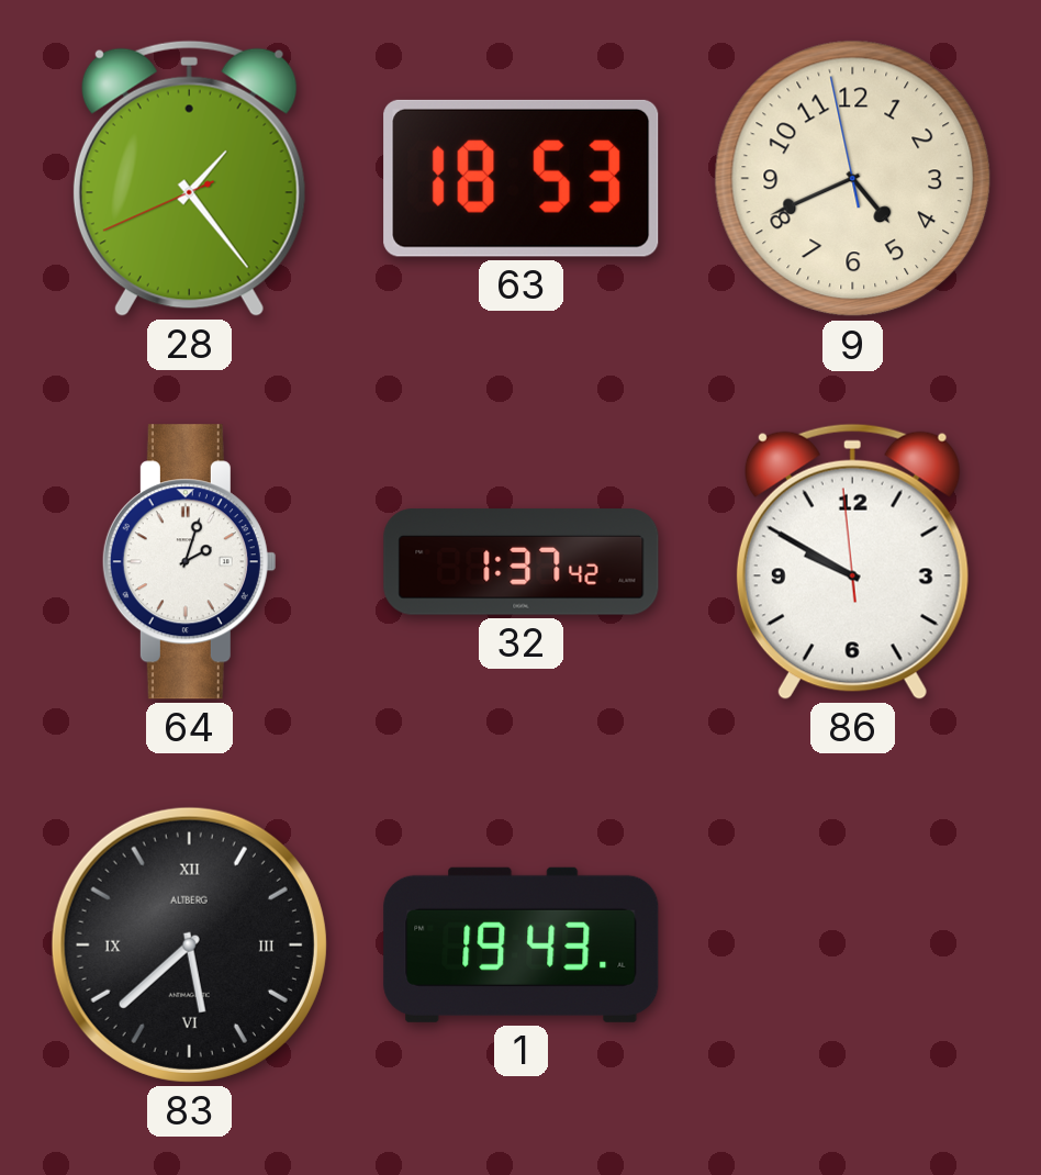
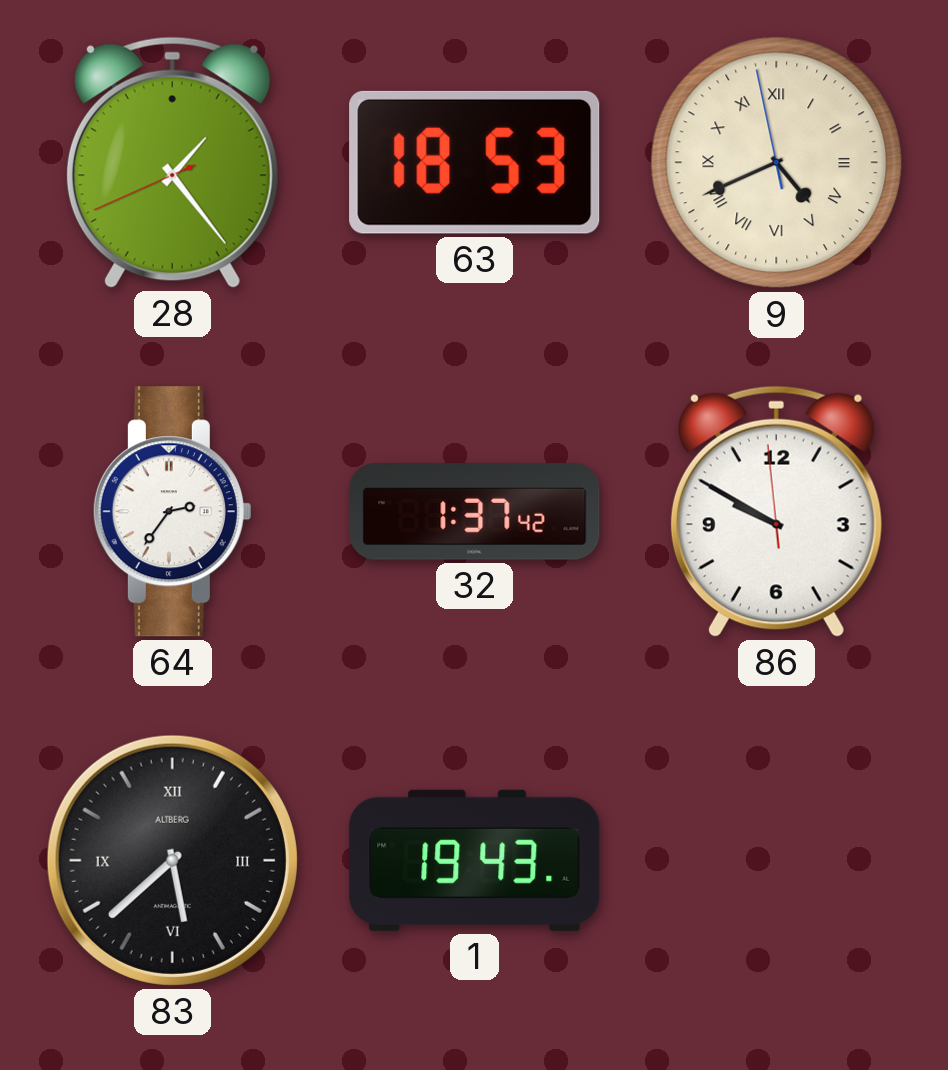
9 numerals: Arabic -> Roman
64: 2:03 -> 2:36
